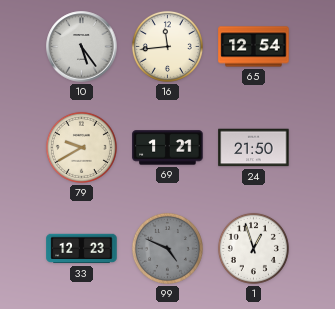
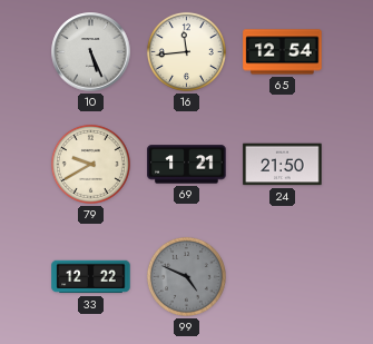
10: 5:24 -> 5:26
33: 12:23 -> 12:22
1: 12:57 -> none
